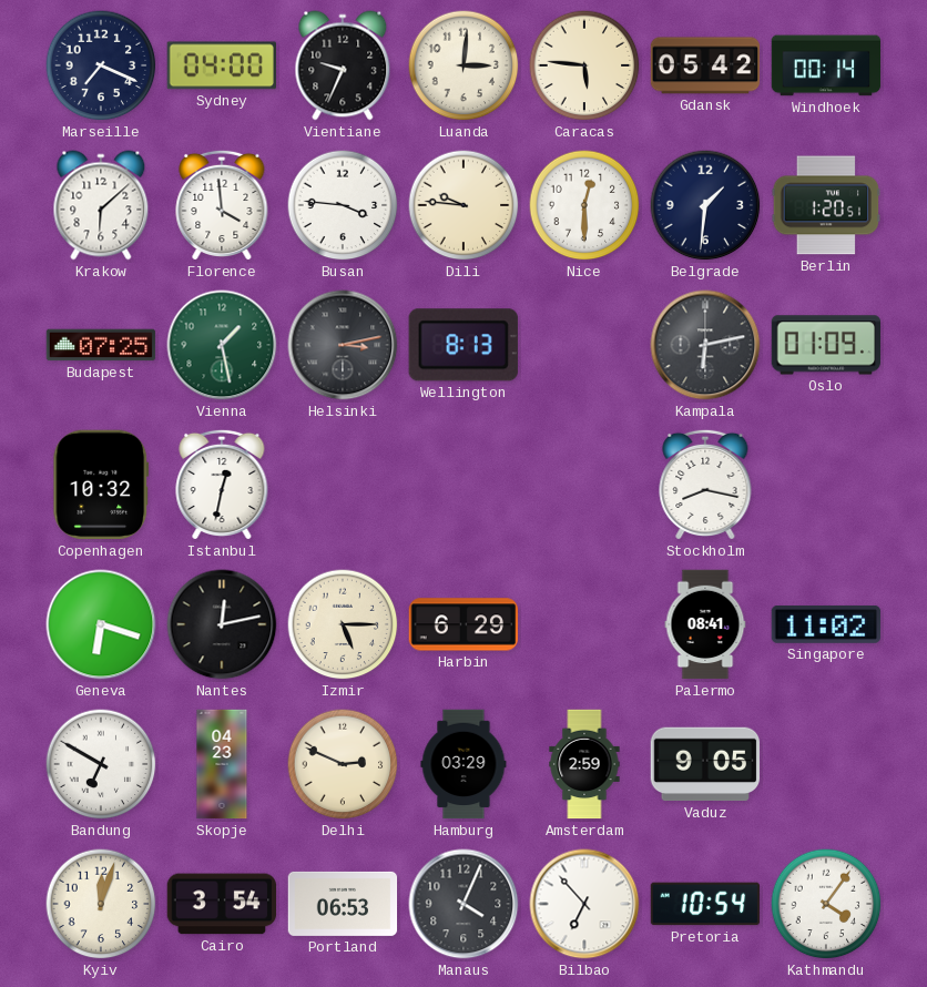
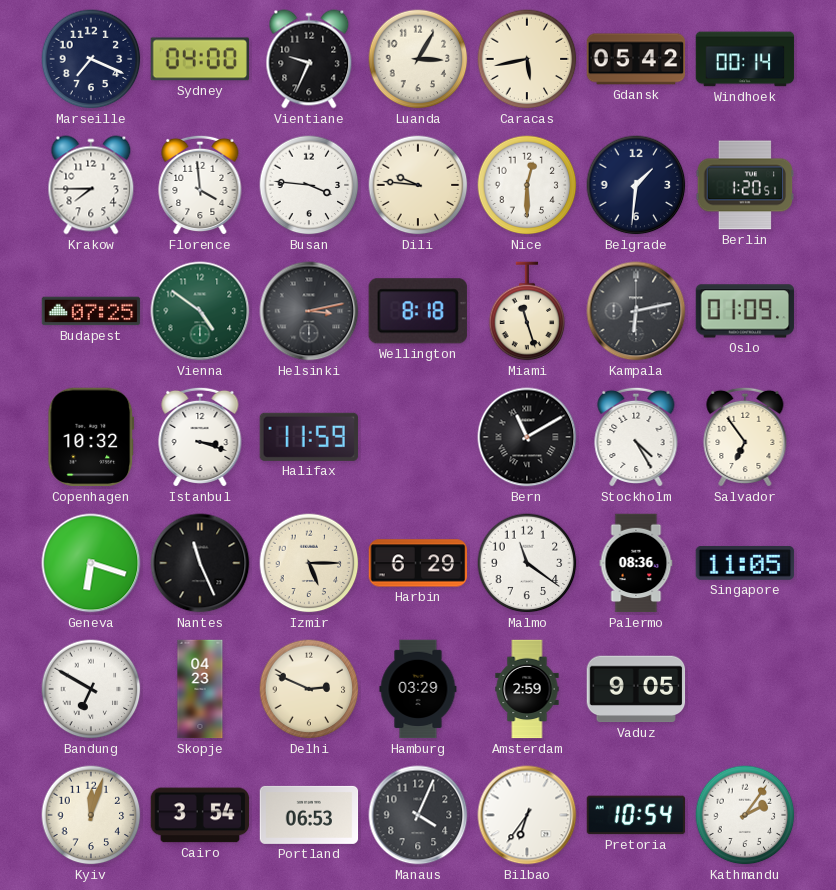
Luanda: 3:01 -> 3:05
Caracas: 5:46 -> 5:43
Krakow: 6:08 -> 7:45
Vienna: 1:28 -> 4:51
Wellington: 8:13 -> 8:18
Miami: none -> 11:27
Istanbul: 12:32 -> 3:18
Halifax: none -> 11:59
Bern: none -> 11:10
Stockholm: 8:17 -> 4:25
Salvador: none -> 6:54
Nantes: 12:13 -> 11:26
Malmo: none -> 11:21
Palermo: 08:41 -> 08:36
Singapore: 11:02 -> 11:05
Bilbao: 6:53 -> 6:36
Kathmandu: 4:06 -> 2:06
